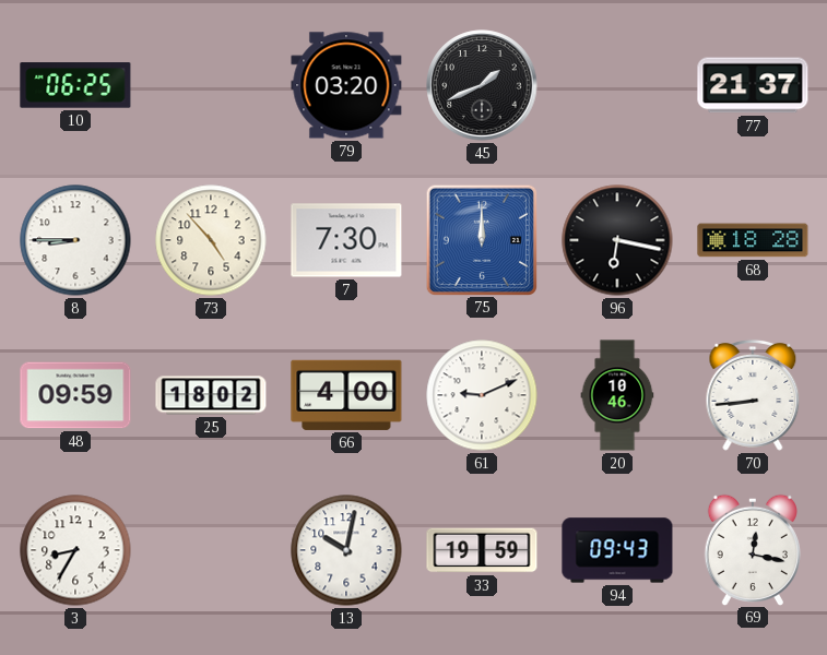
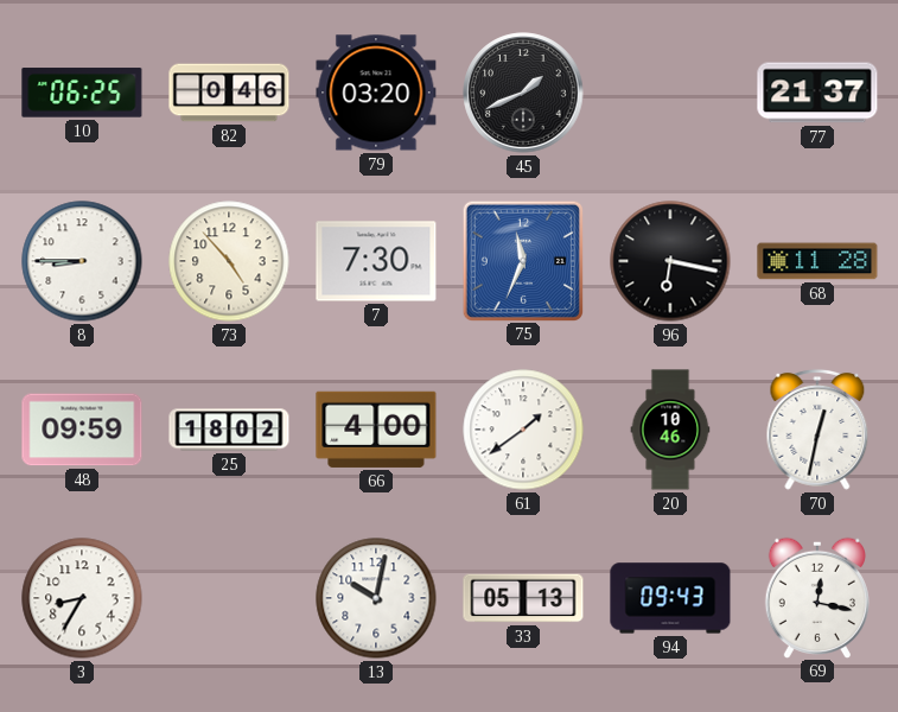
82: none -> 0:46
75: 12:00 -> 11:34
68: 18:28 -> 11:28
61: 9:11 -> 1:39
70: 8:44 -> 12:32
33: 19:59 -> 05:13
